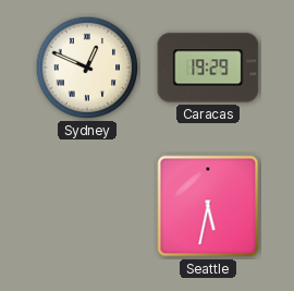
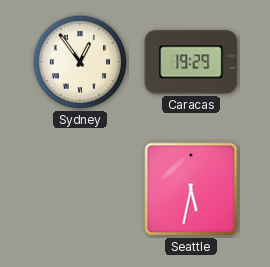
Sydney: 12:49 -> 12:54
